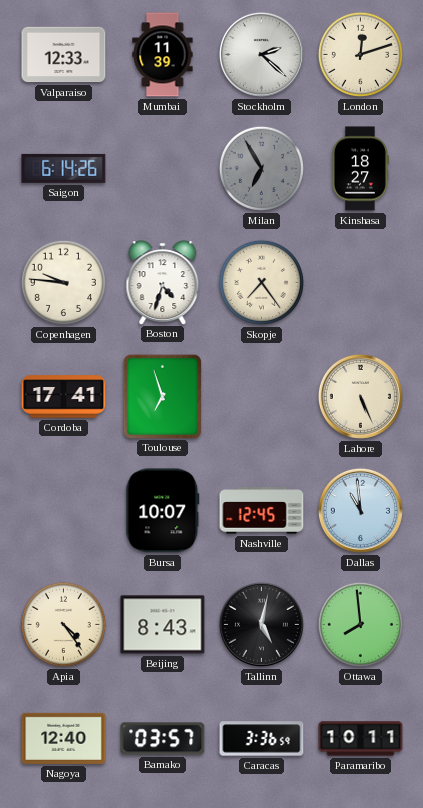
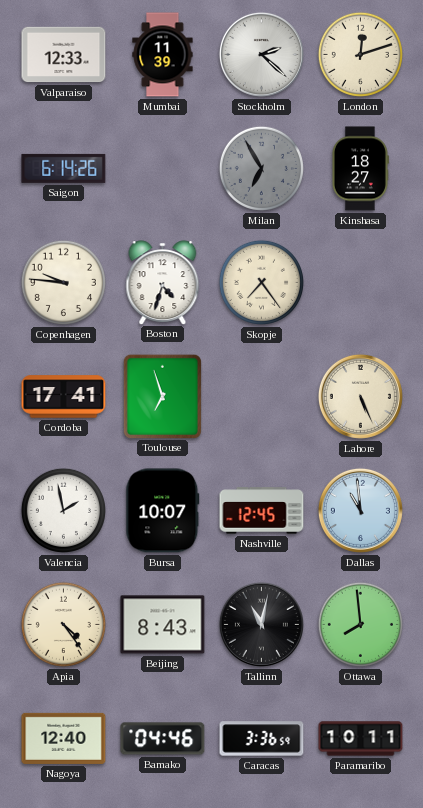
Valencia: none -> 1:58
Tallinn: 5:02 -> 11:02
Bamako: 03:57 -> 04:46
